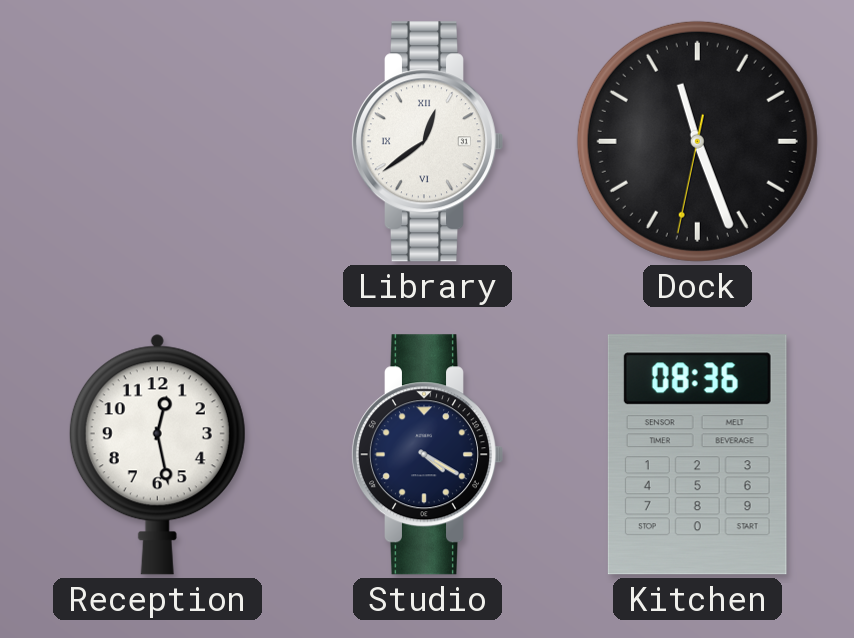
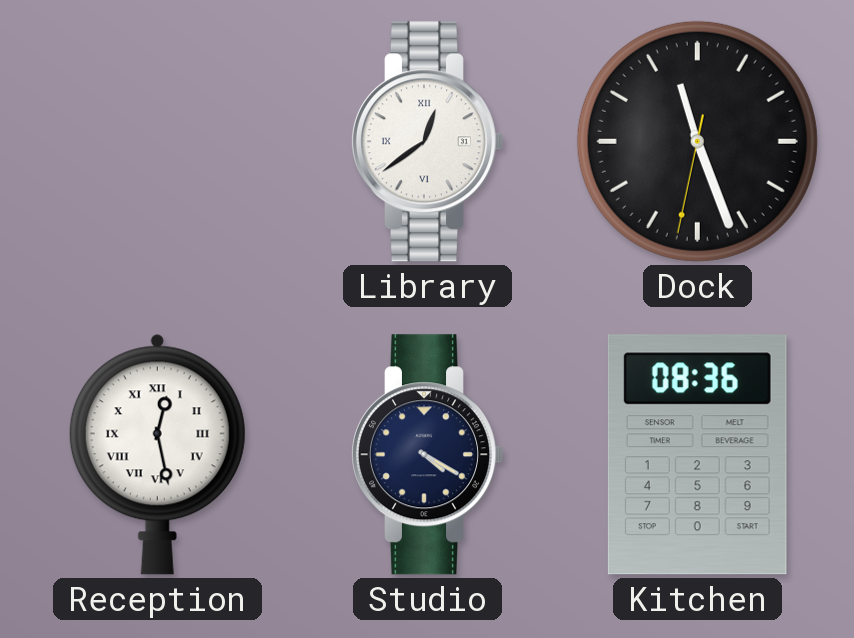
Reception numerals: Arabic -> Roman
